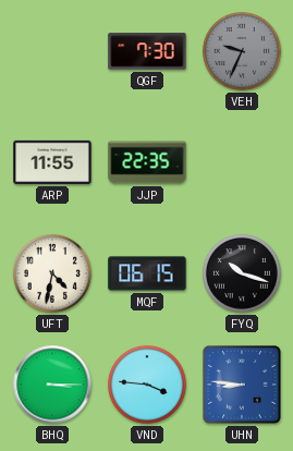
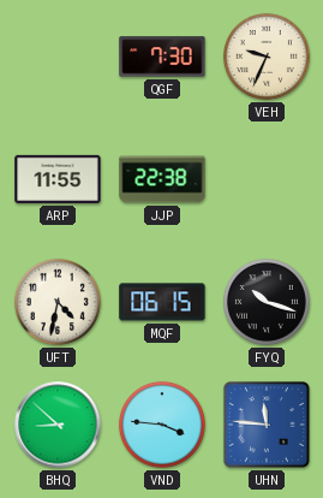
VEH dial: grey -> cream
JJP: 22:35 -> 22:38
BHQ: 3:15 -> 8:52
UHN: 8:46 -> 11:46
